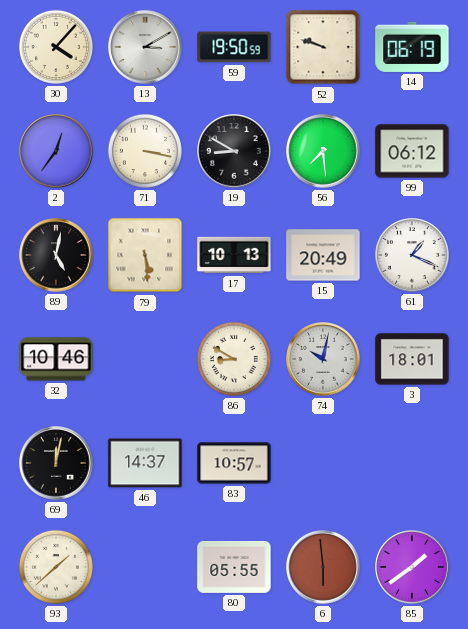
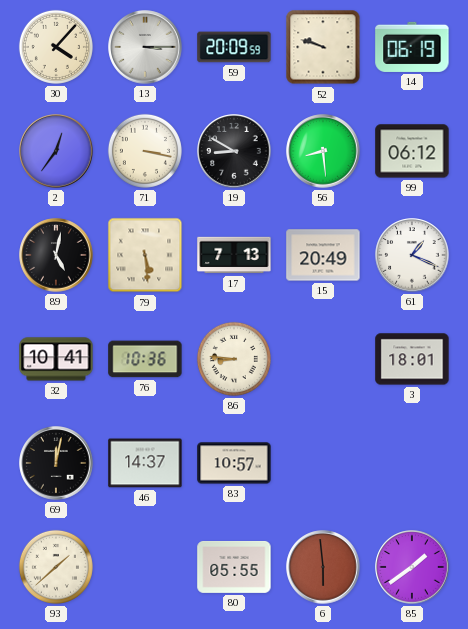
13: 3:10 -> 3:15
59: 19:50 -> 20:09
56: 7:29 -> 8:29
17: 10:13 -> 7:13
32: 10:46 -> 10:41
76: none -> 10:36
86: 8:50 -> 8:46
74: 10:02 -> none
